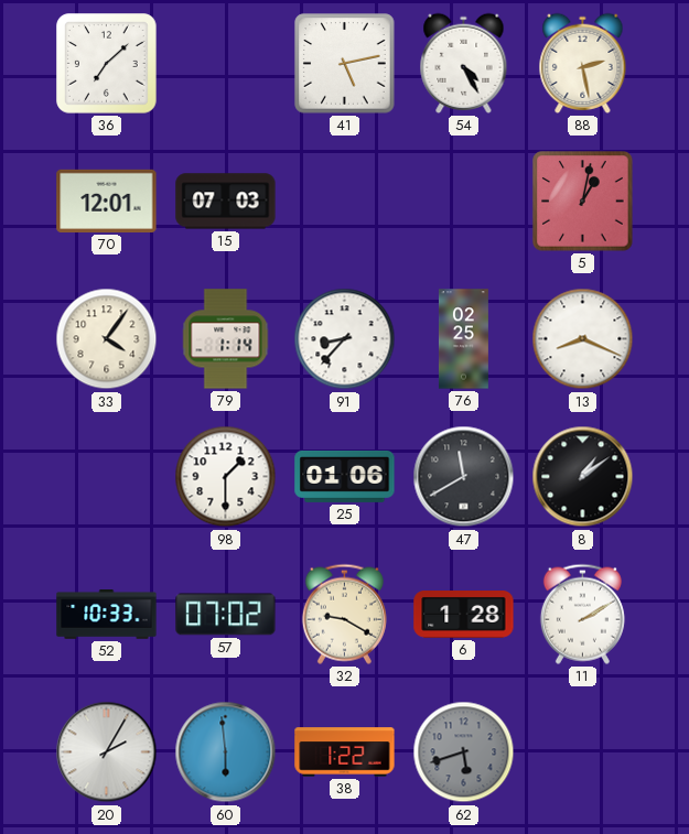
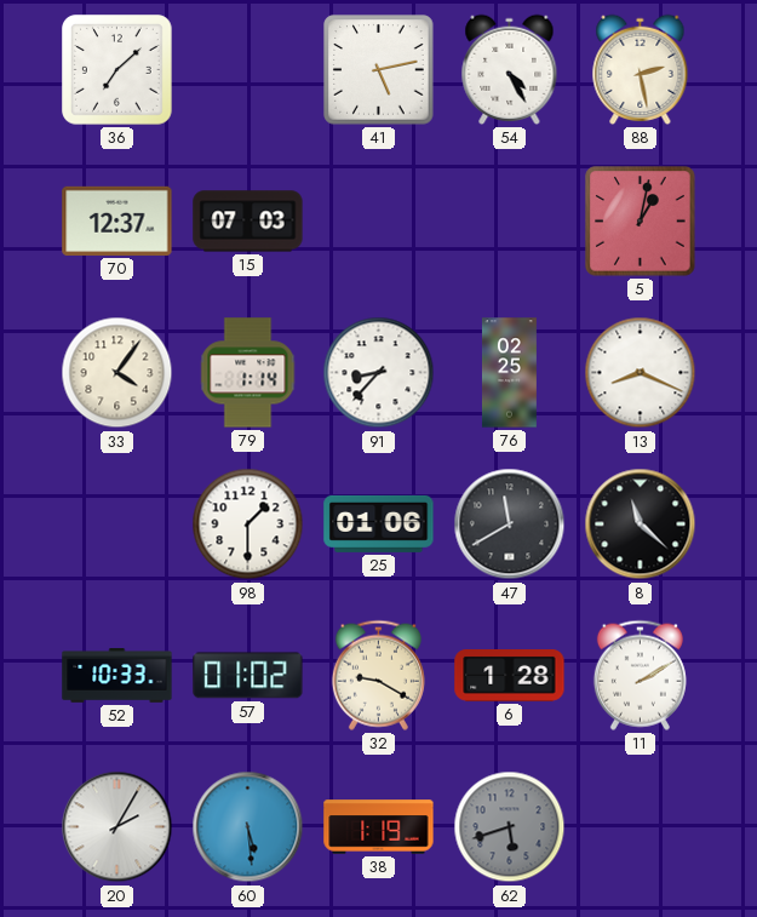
70: 12:01 -> 12:37
8: 1:09 -> 11:22
57: 07:02 -> 01:02
60: 5:59 -> 5:29
38: 1:22 -> 1:19
